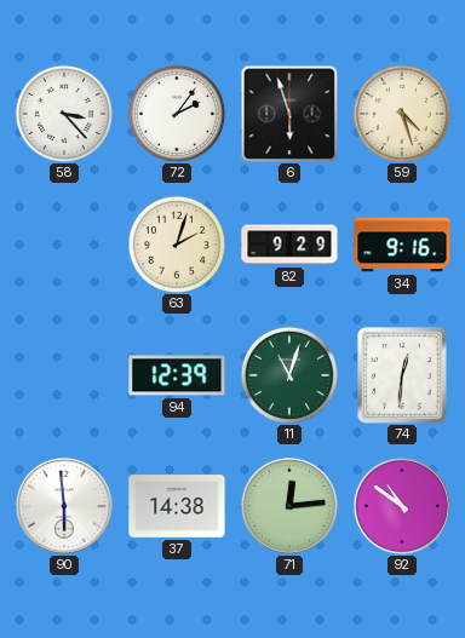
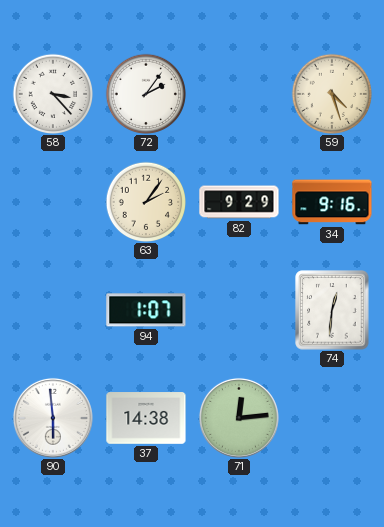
6: 5:57 -> none
63: 2:03 -> 2:06
94: 12:39 -> 1:07
11: 11:03 -> none
92: 10:51 -> none
